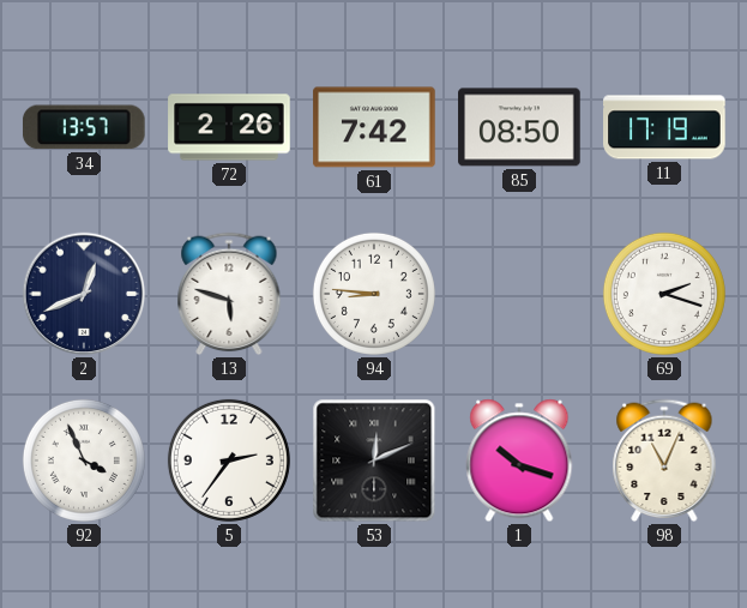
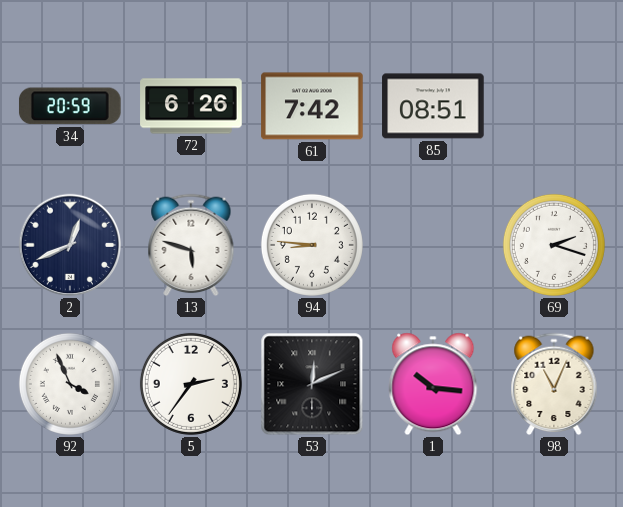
34: 13:57 -> 20:59
72: 2:26 -> 6:26
85: 08:50 -> 08:51
11: 17:19 -> none
1: 10:18 -> 10:16
